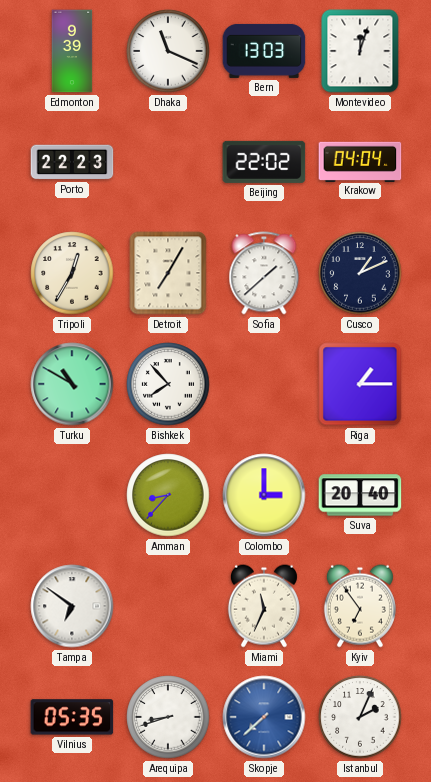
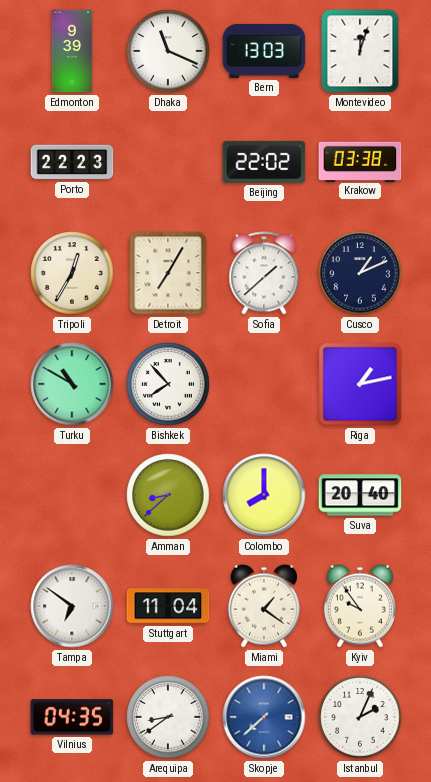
Krakow: 04:04 -> 03:38
Riga: 1:15 -> 1:13
Amman: 8:37 -> 8:38
Colombo: 3:00 -> 8:00
Stuttgart: none -> 11:04
Miami: 11:34 -> 1:21
Kyiv: 6:54 -> 9:54
Vilnius: 05:35 -> 04:35
Arequipa: 8:42 -> 8:39
